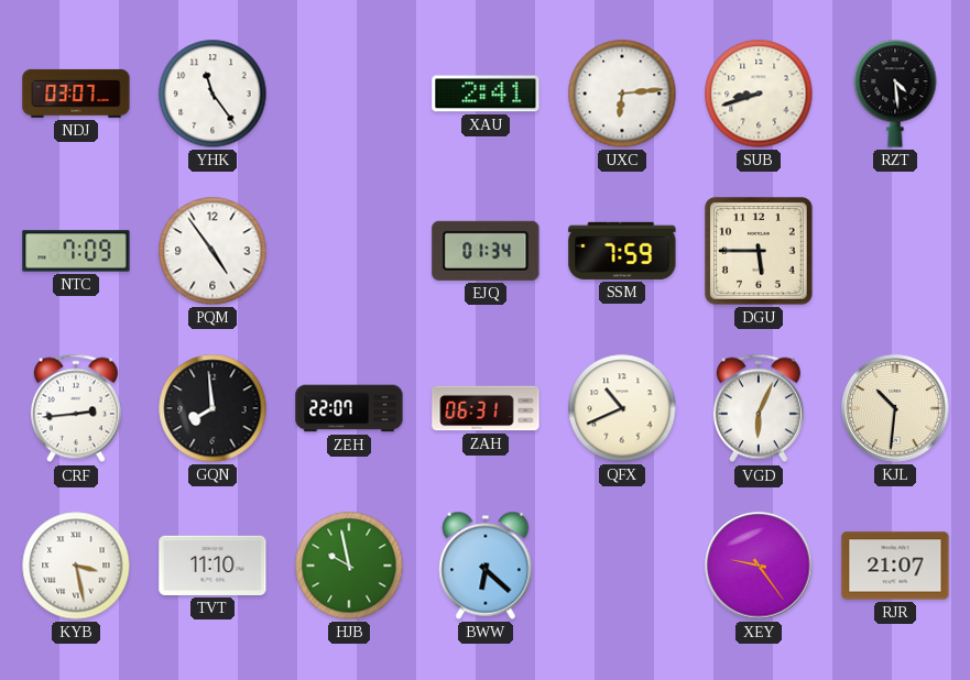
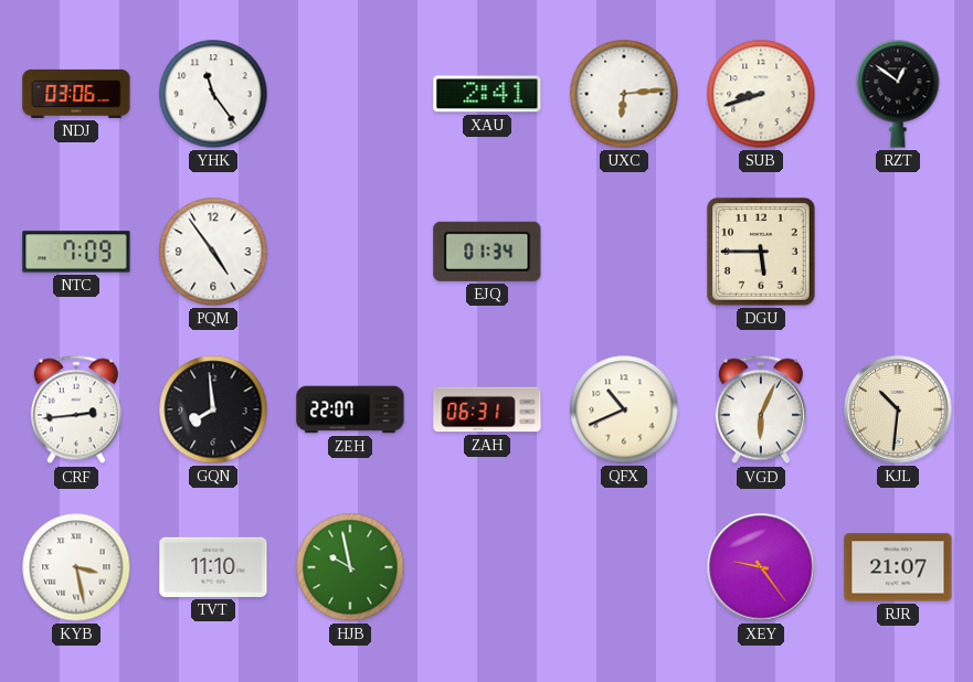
NDJ: 03:07 -> 03:06
RZT: 4:29 -> 12:51
SSM: 7:59 -> none
BWW: 6:22 -> none
